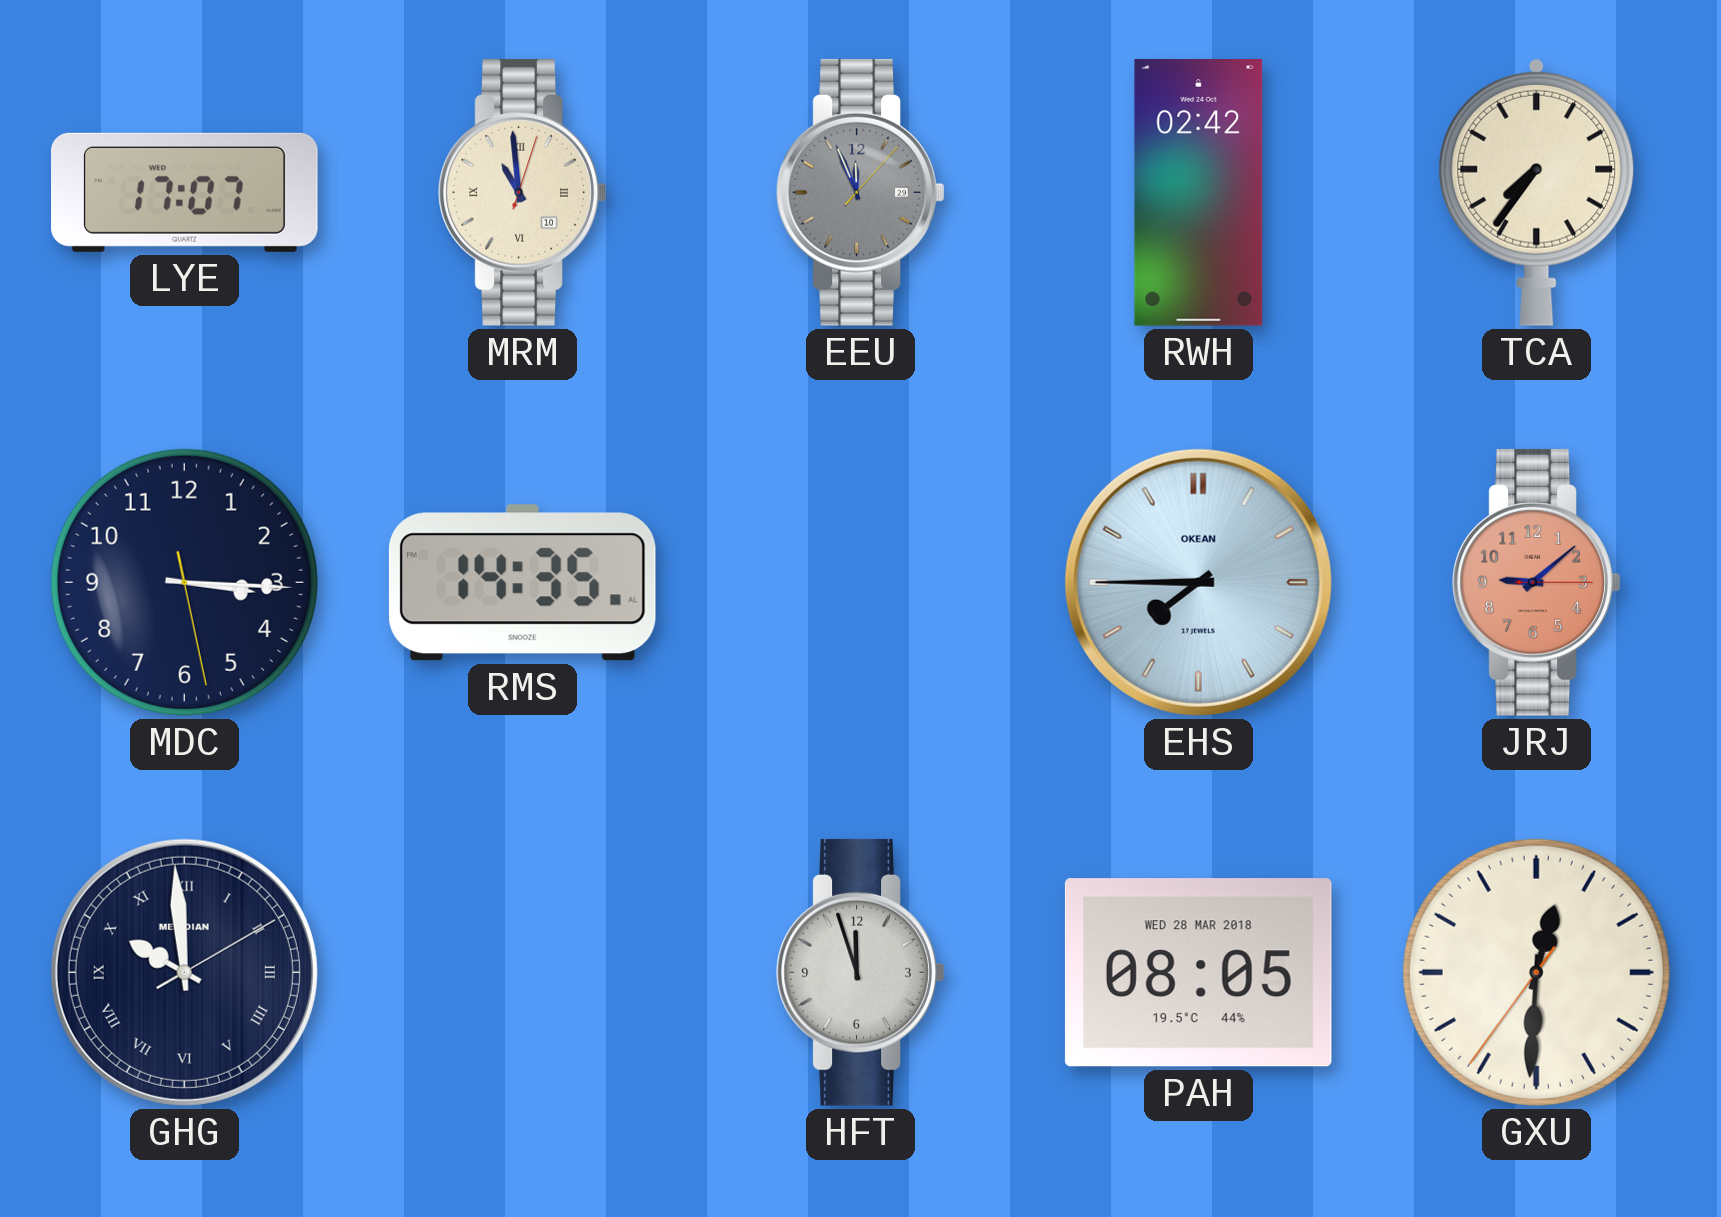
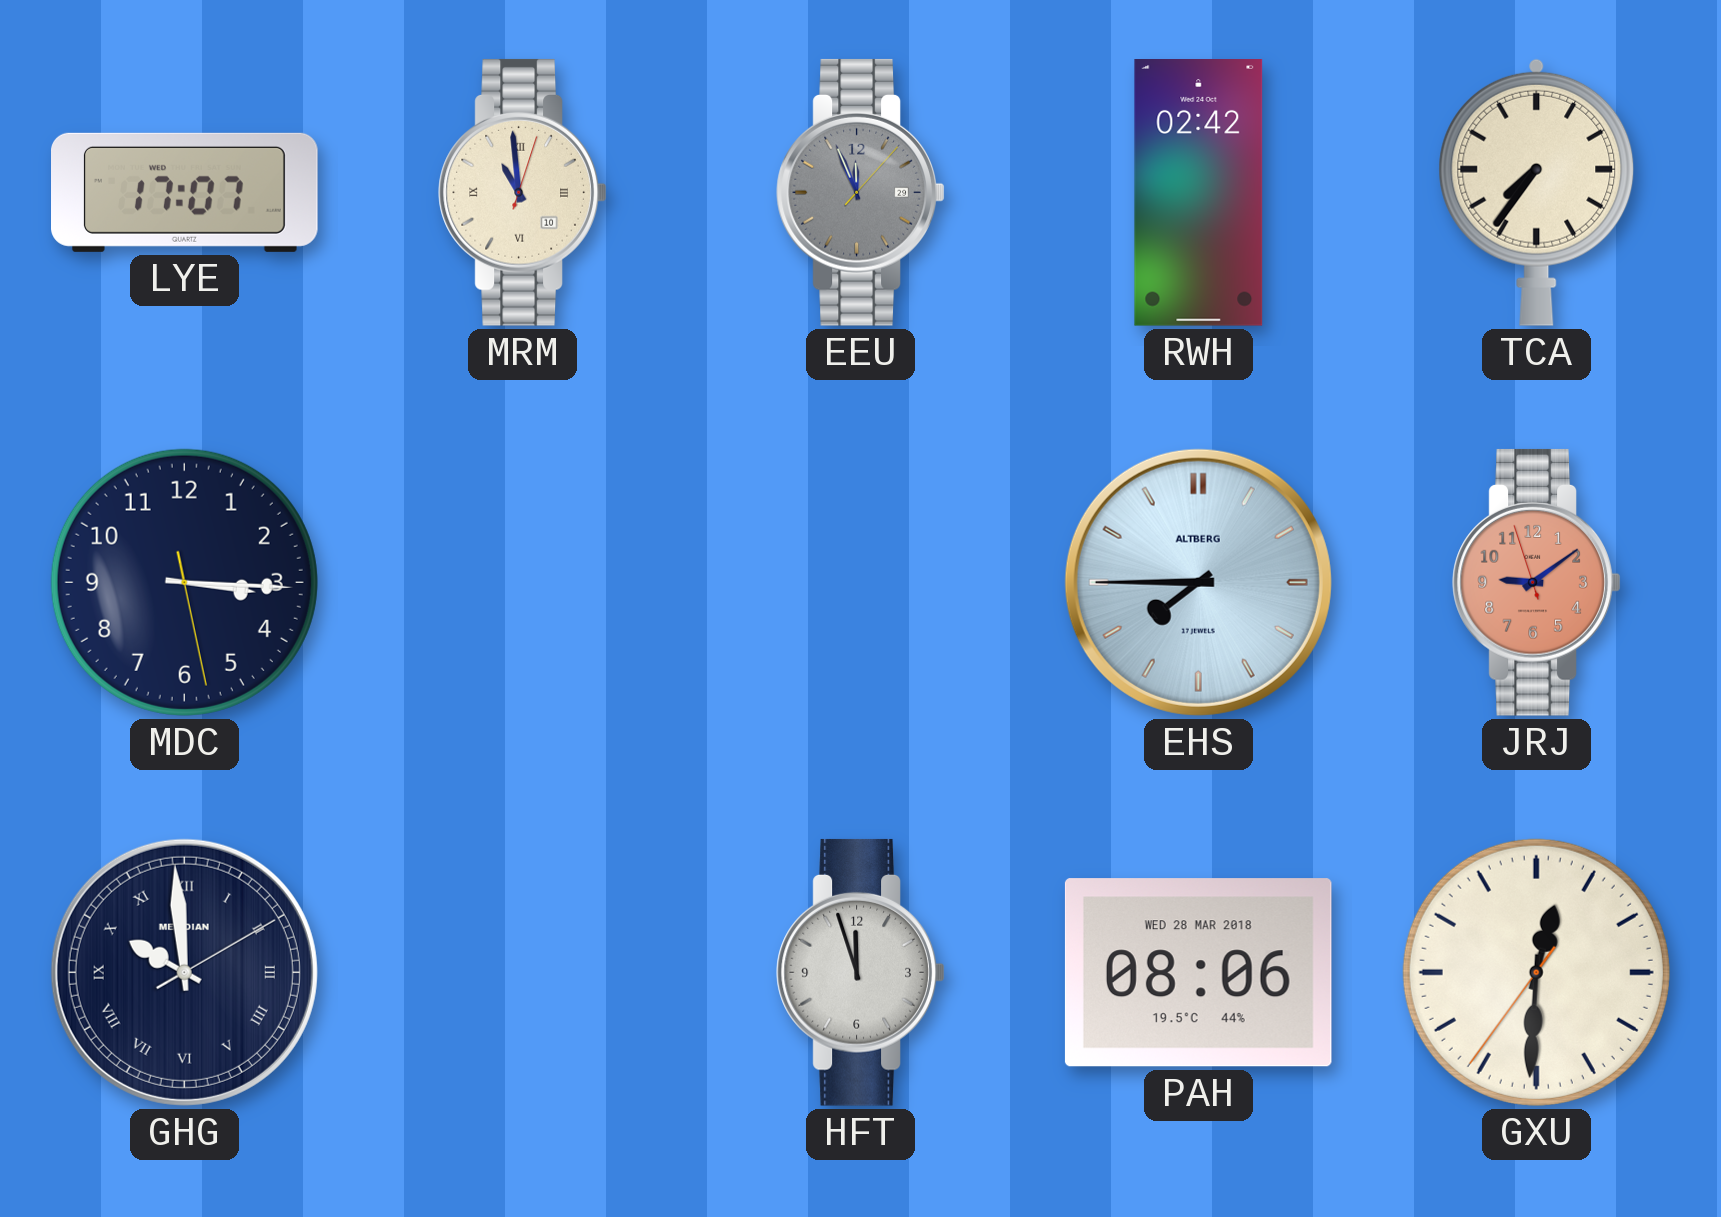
RMS: 14:35 -> none
EHS brand: OKEAN -> ALTBERG
JRJ: 9:08:15 -> 9:08:57
PAH: 08:05 -> 08:06
